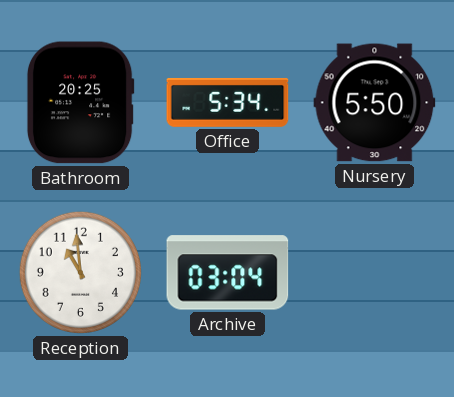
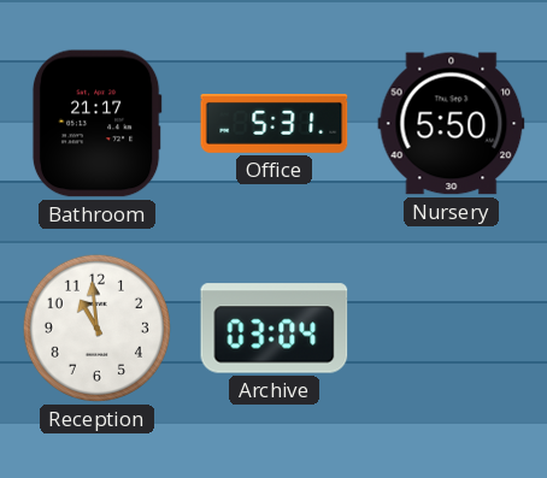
Bathroom: 20:25 -> 21:17
Office: 5:34 -> 5:31
